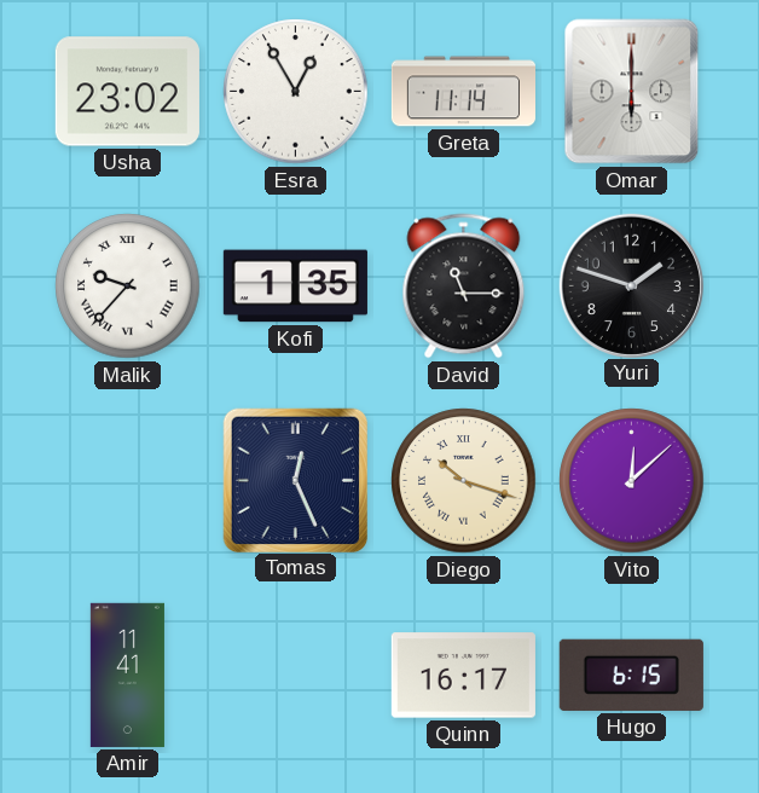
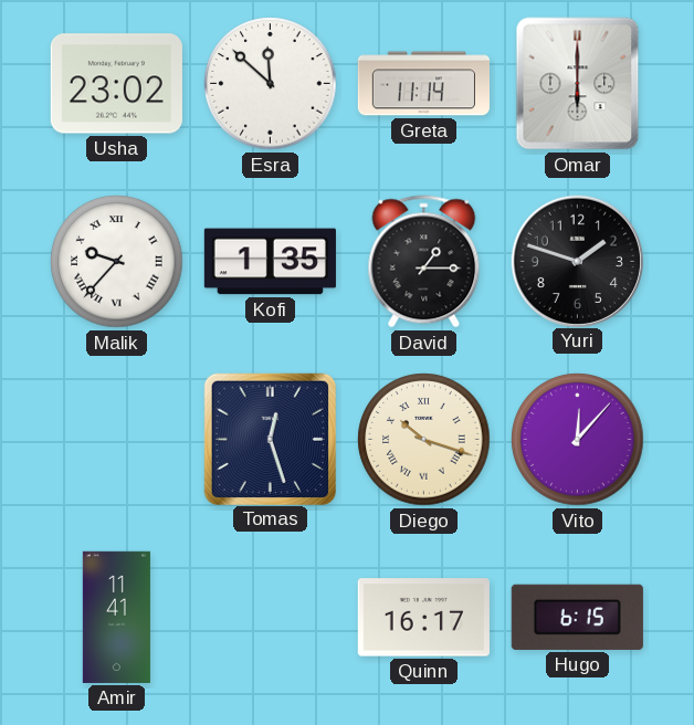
Esra: 12:55 -> 11:52
David: 11:15 -> 1:15
Tomas: 12:26 -> 12:27
Vito: 12:08 -> 12:07
